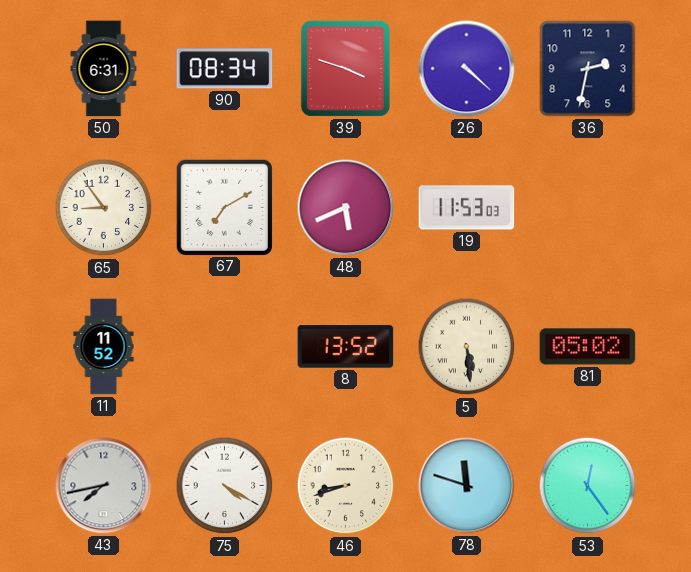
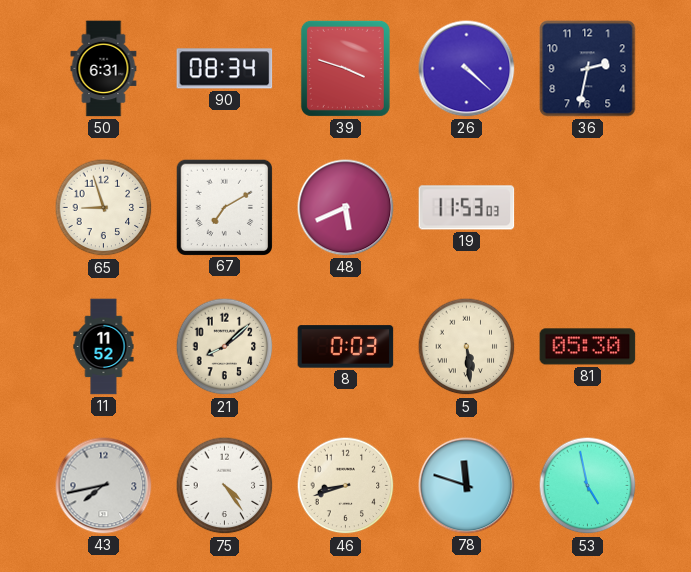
65: 8:54 -> 8:57
21: none -> 8:08
8: 13:52 -> 0:03
81: 05:02 -> 05:30
75: 4:20 -> 4:24
53: 12:24 -> 4:58
